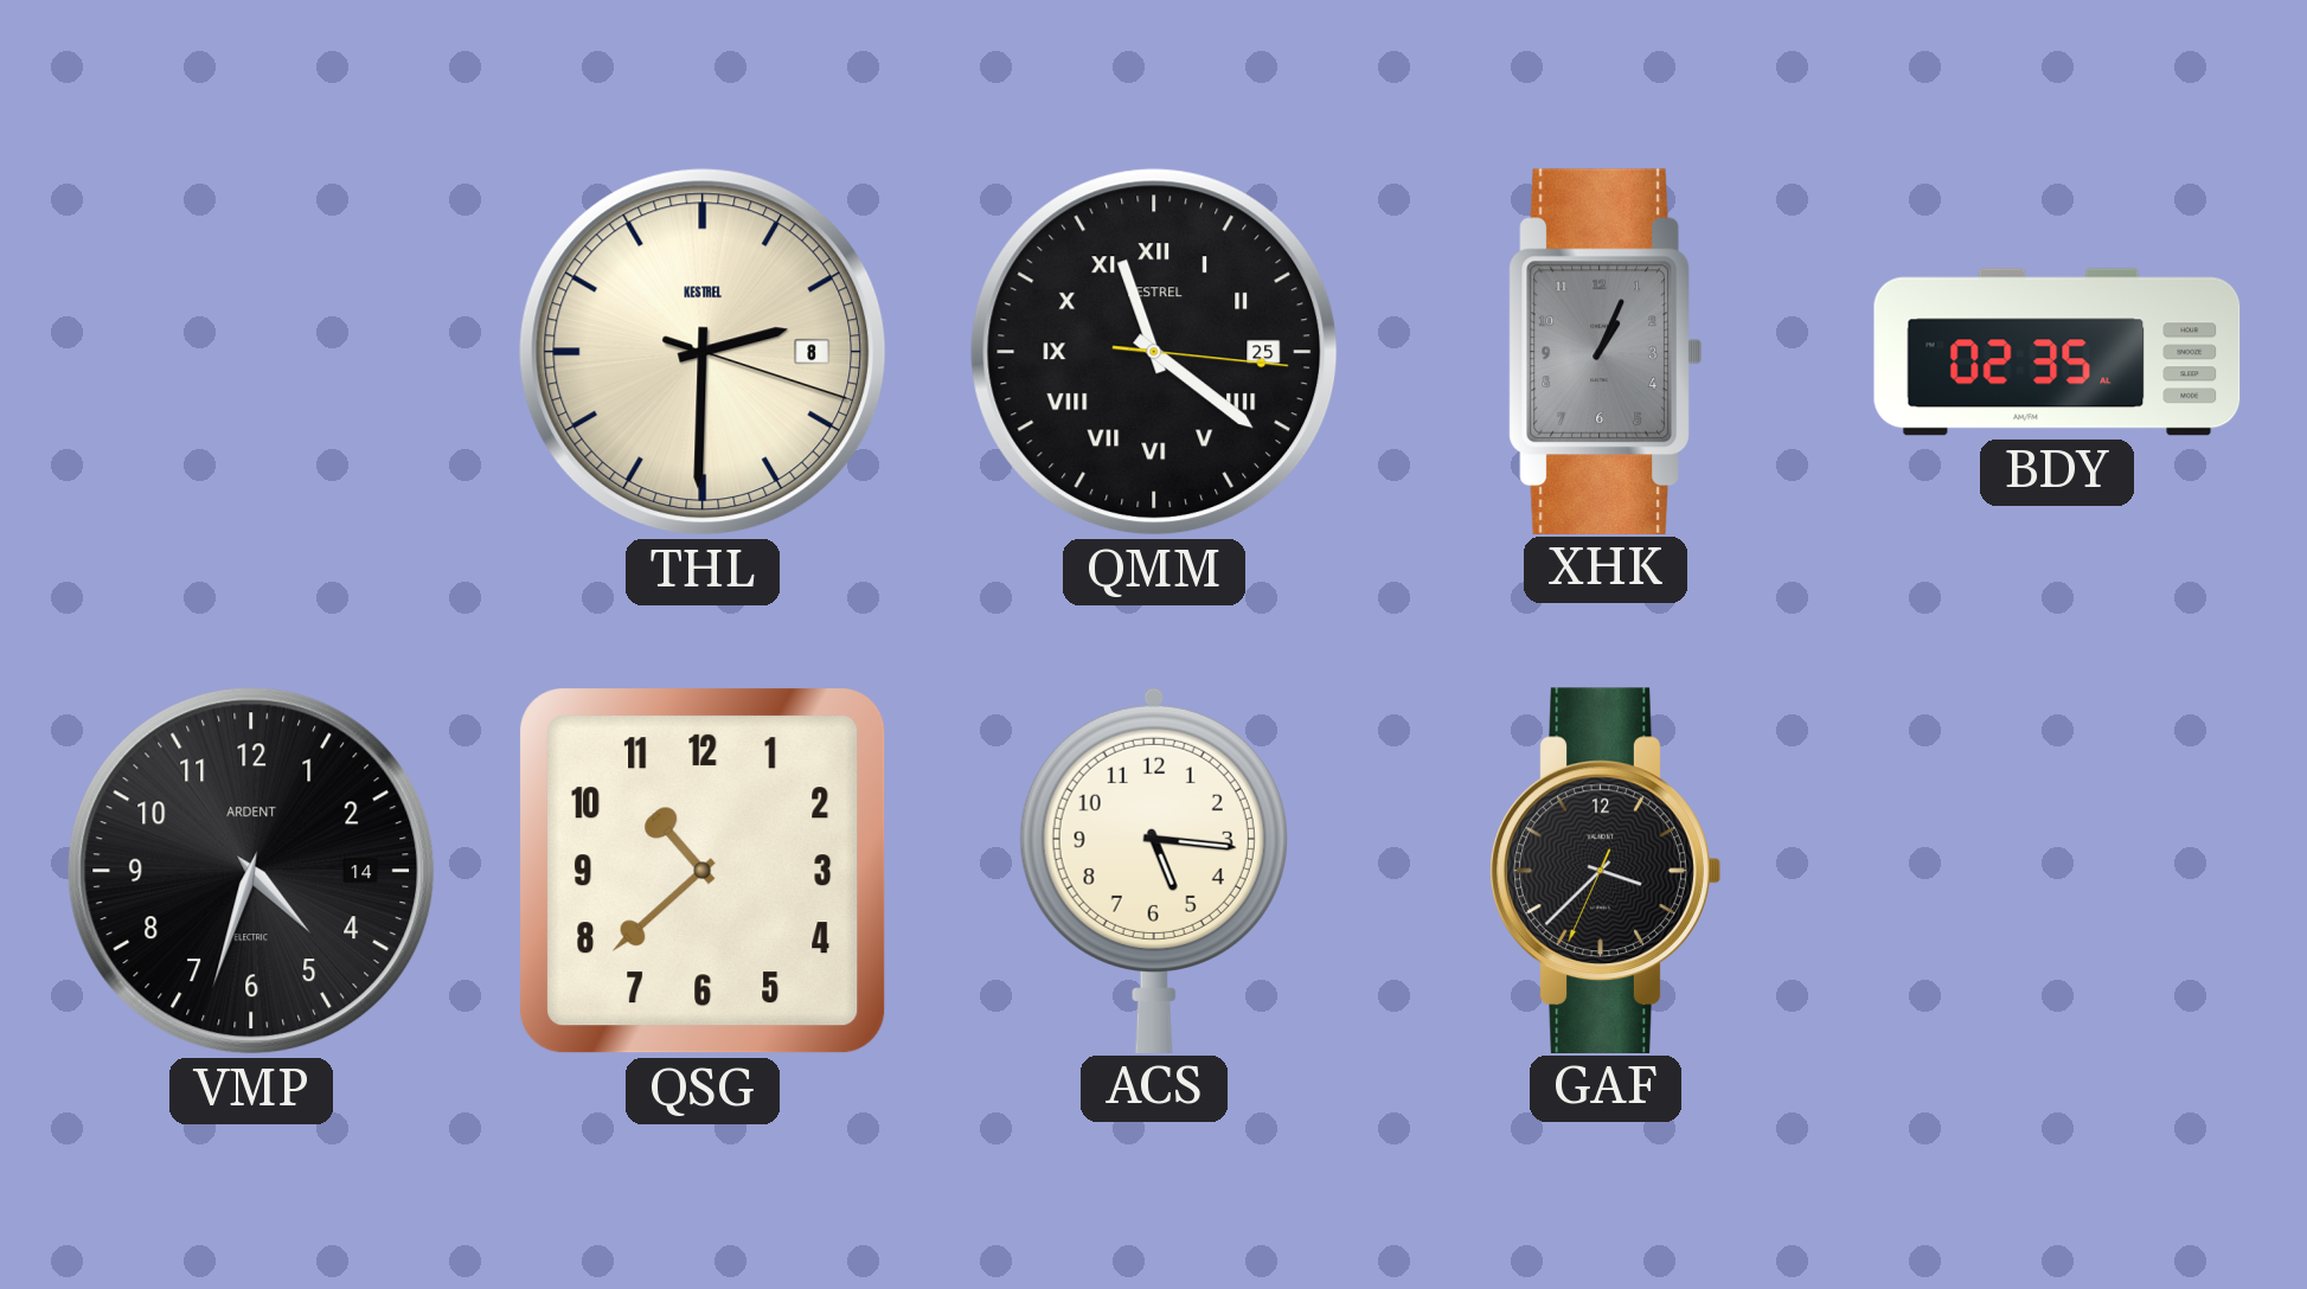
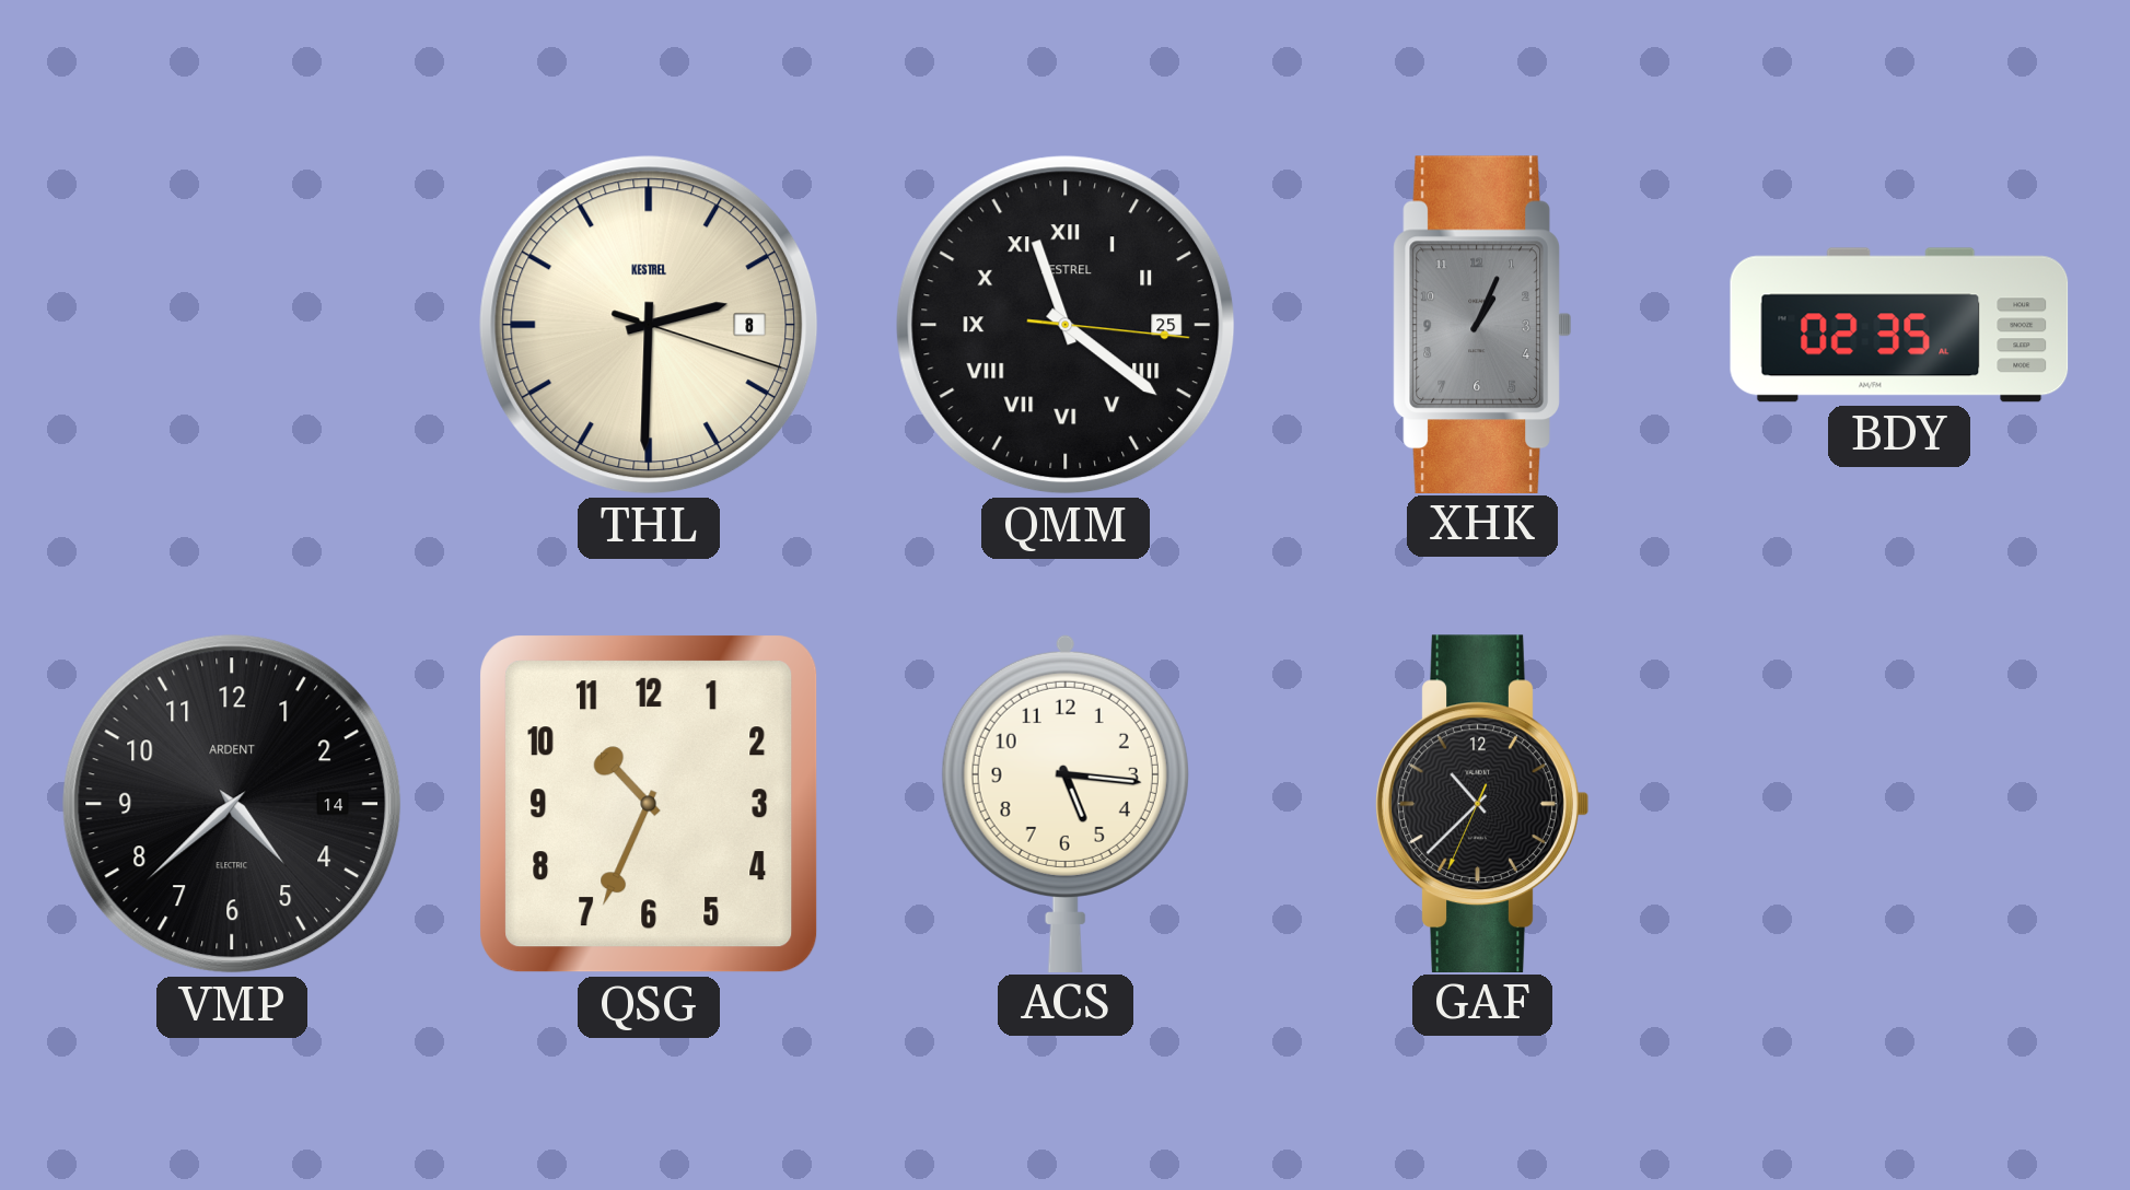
VMP: 4:33 -> 4:38
QSG: 10:38 -> 10:34
GAF: 3:37 -> 10:37
